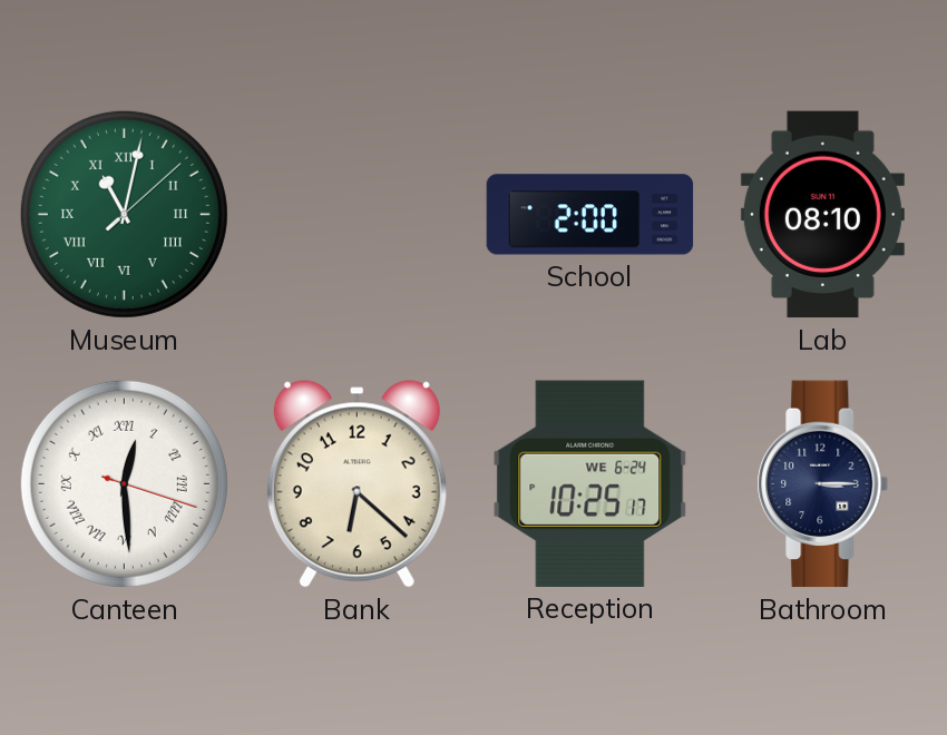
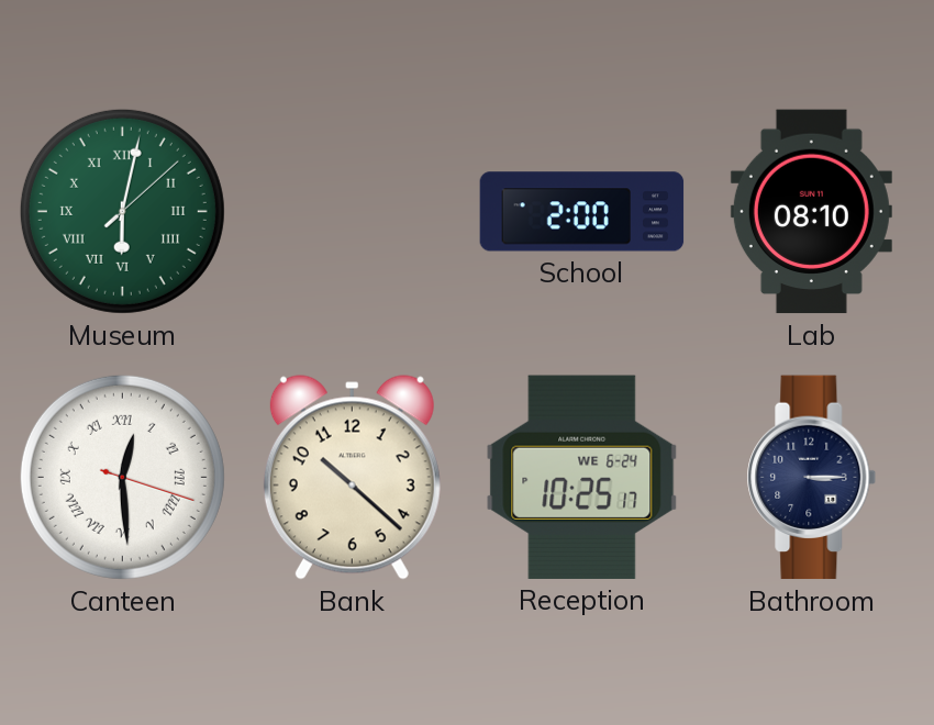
Museum: 11:02 -> 6:02
Bank: 6:22 -> 10:22
